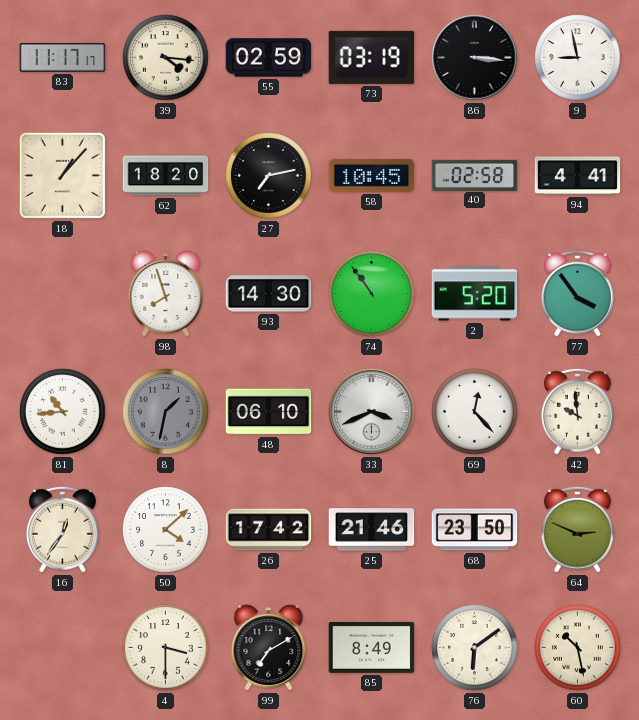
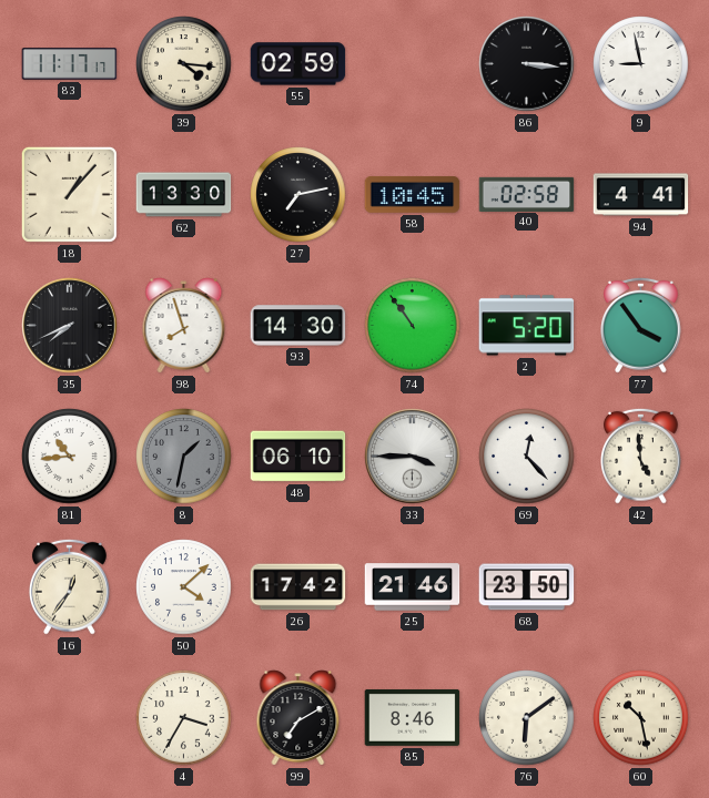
73: 03:19 -> none
62: 18:20 -> 13:30
35: none -> 7:41
33: 3:41 -> 3:45
42: 9:59 -> 4:59
64: 2:49 -> none
4: 3:30 -> 3:35
85: 8:49 -> 8:46
